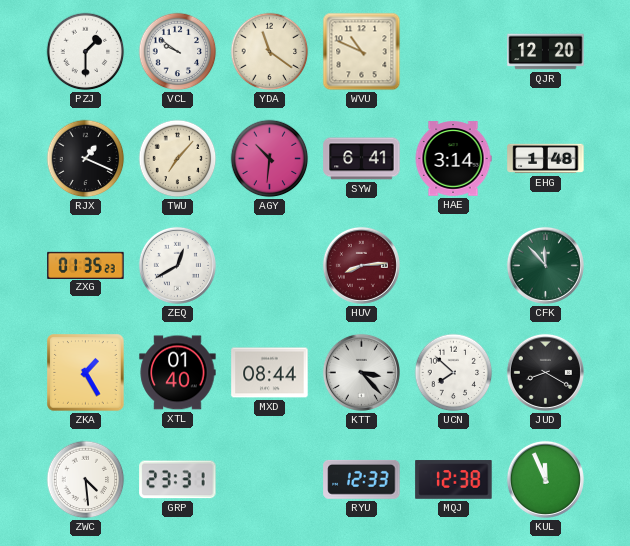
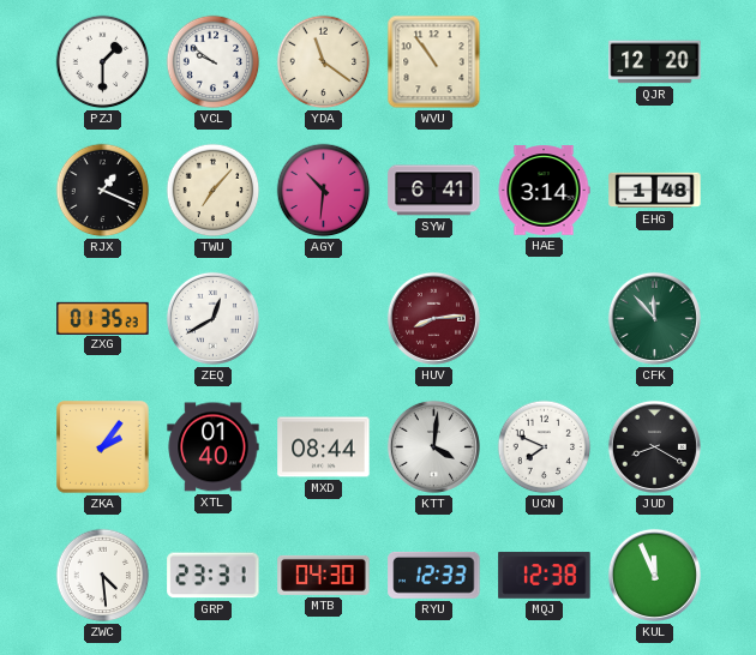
WVU: 10:49 -> 10:54
ZKA: 1:25 -> 2:06
KTT: 3:23 -> 4:01
UCN: 7:52 -> 7:49
MTB: none -> 04:30
